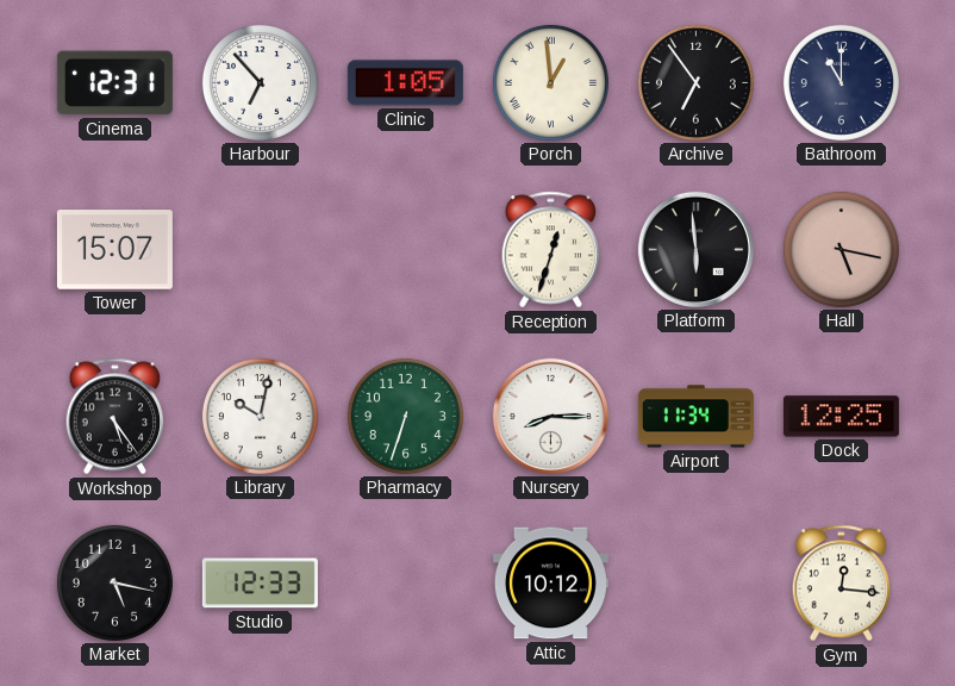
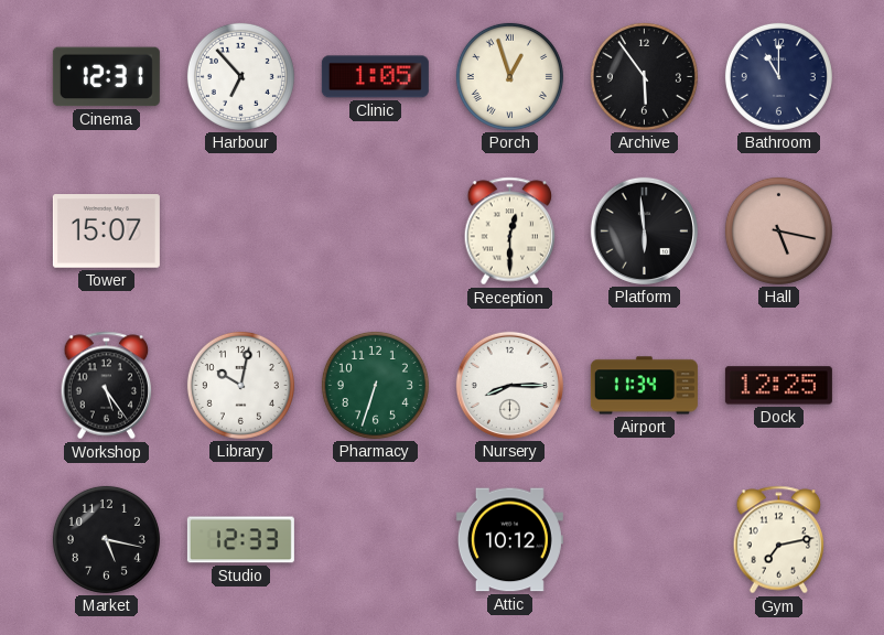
Porch: 12:59 -> 12:57
Archive: 6:54 -> 5:54
Reception: 12:33 -> 12:30
Gym: 12:16 -> 7:13
